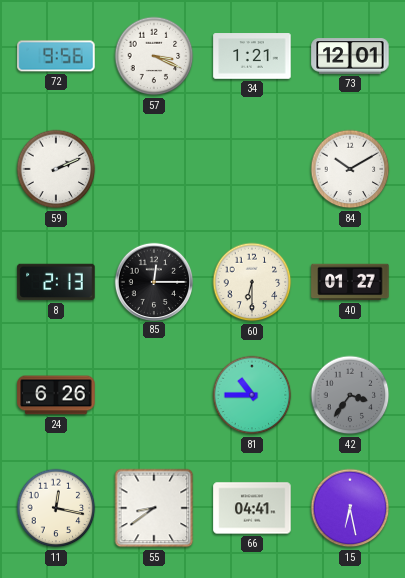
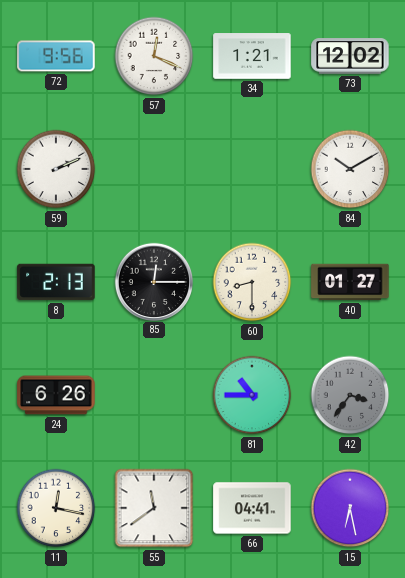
57: 3:19 -> 12:19
73: 12:01 -> 12:02
60: 6:30 -> 8:30
55: 8:39 -> 11:39
